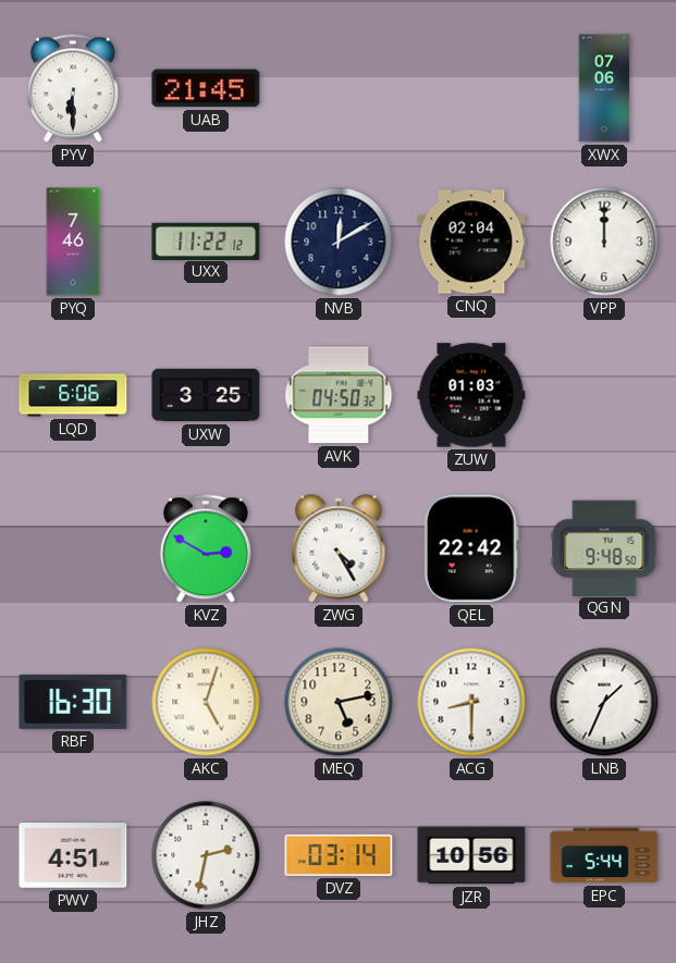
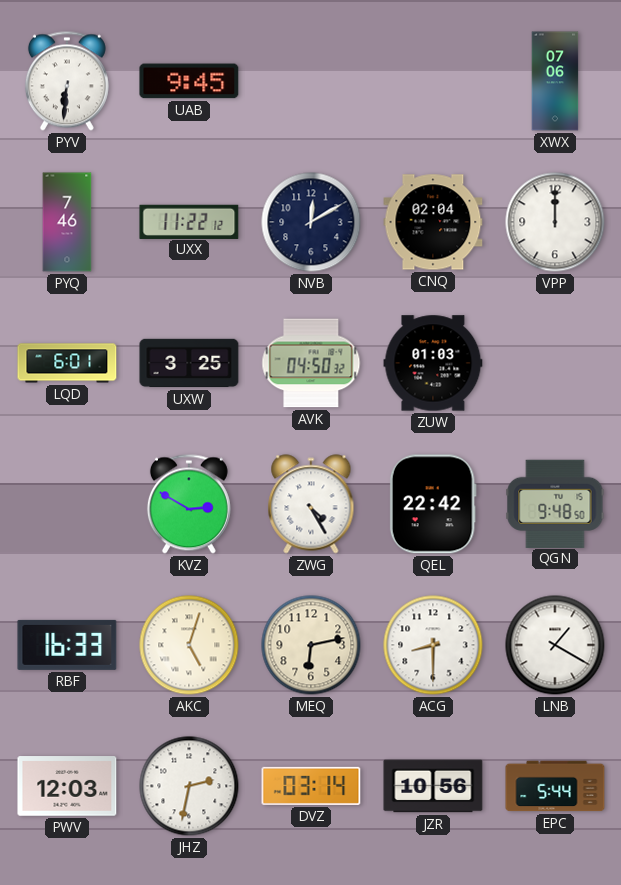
PYV: 6:30 -> 6:31
UAB: 21:45 -> 9:45
LQD: 6:06 -> 6:01
RBF: 16:30 -> 16:33
MEQ: 5:13 -> 6:13
LNB: 1:34 -> 1:20
PWV: 4:51 -> 12:03
